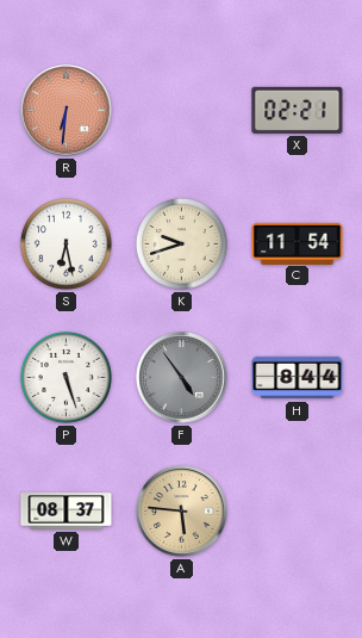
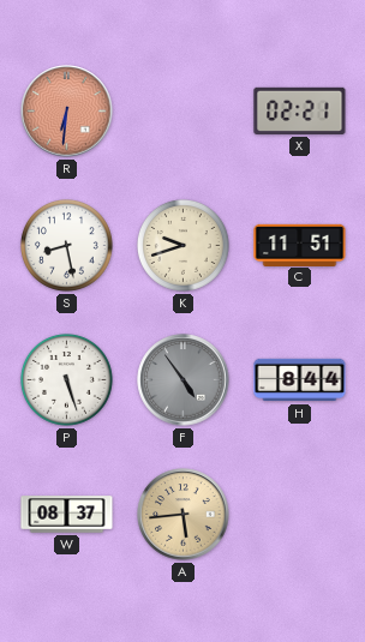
S: 6:28 -> 8:28
C: 11:54 -> 11:51
A: 5:46 -> 5:44
